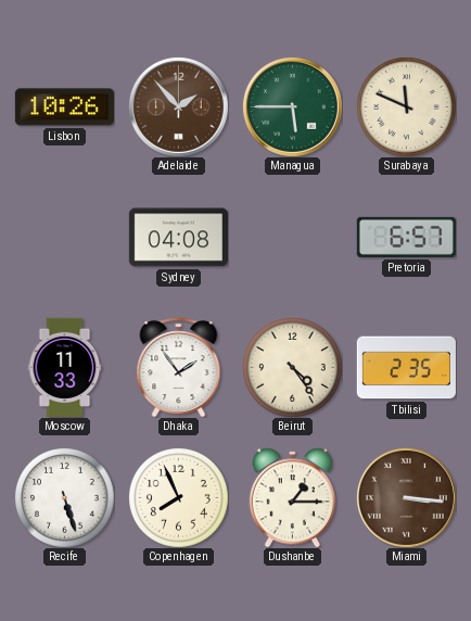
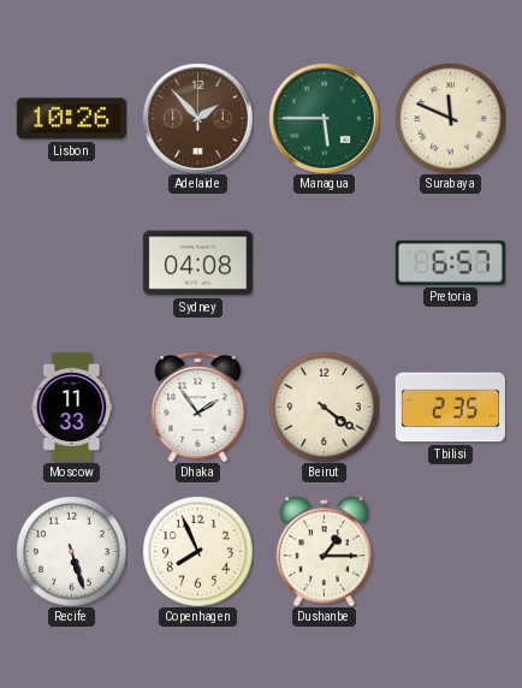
Beirut: 4:24 -> 4:21
Miami: 3:16 -> none
